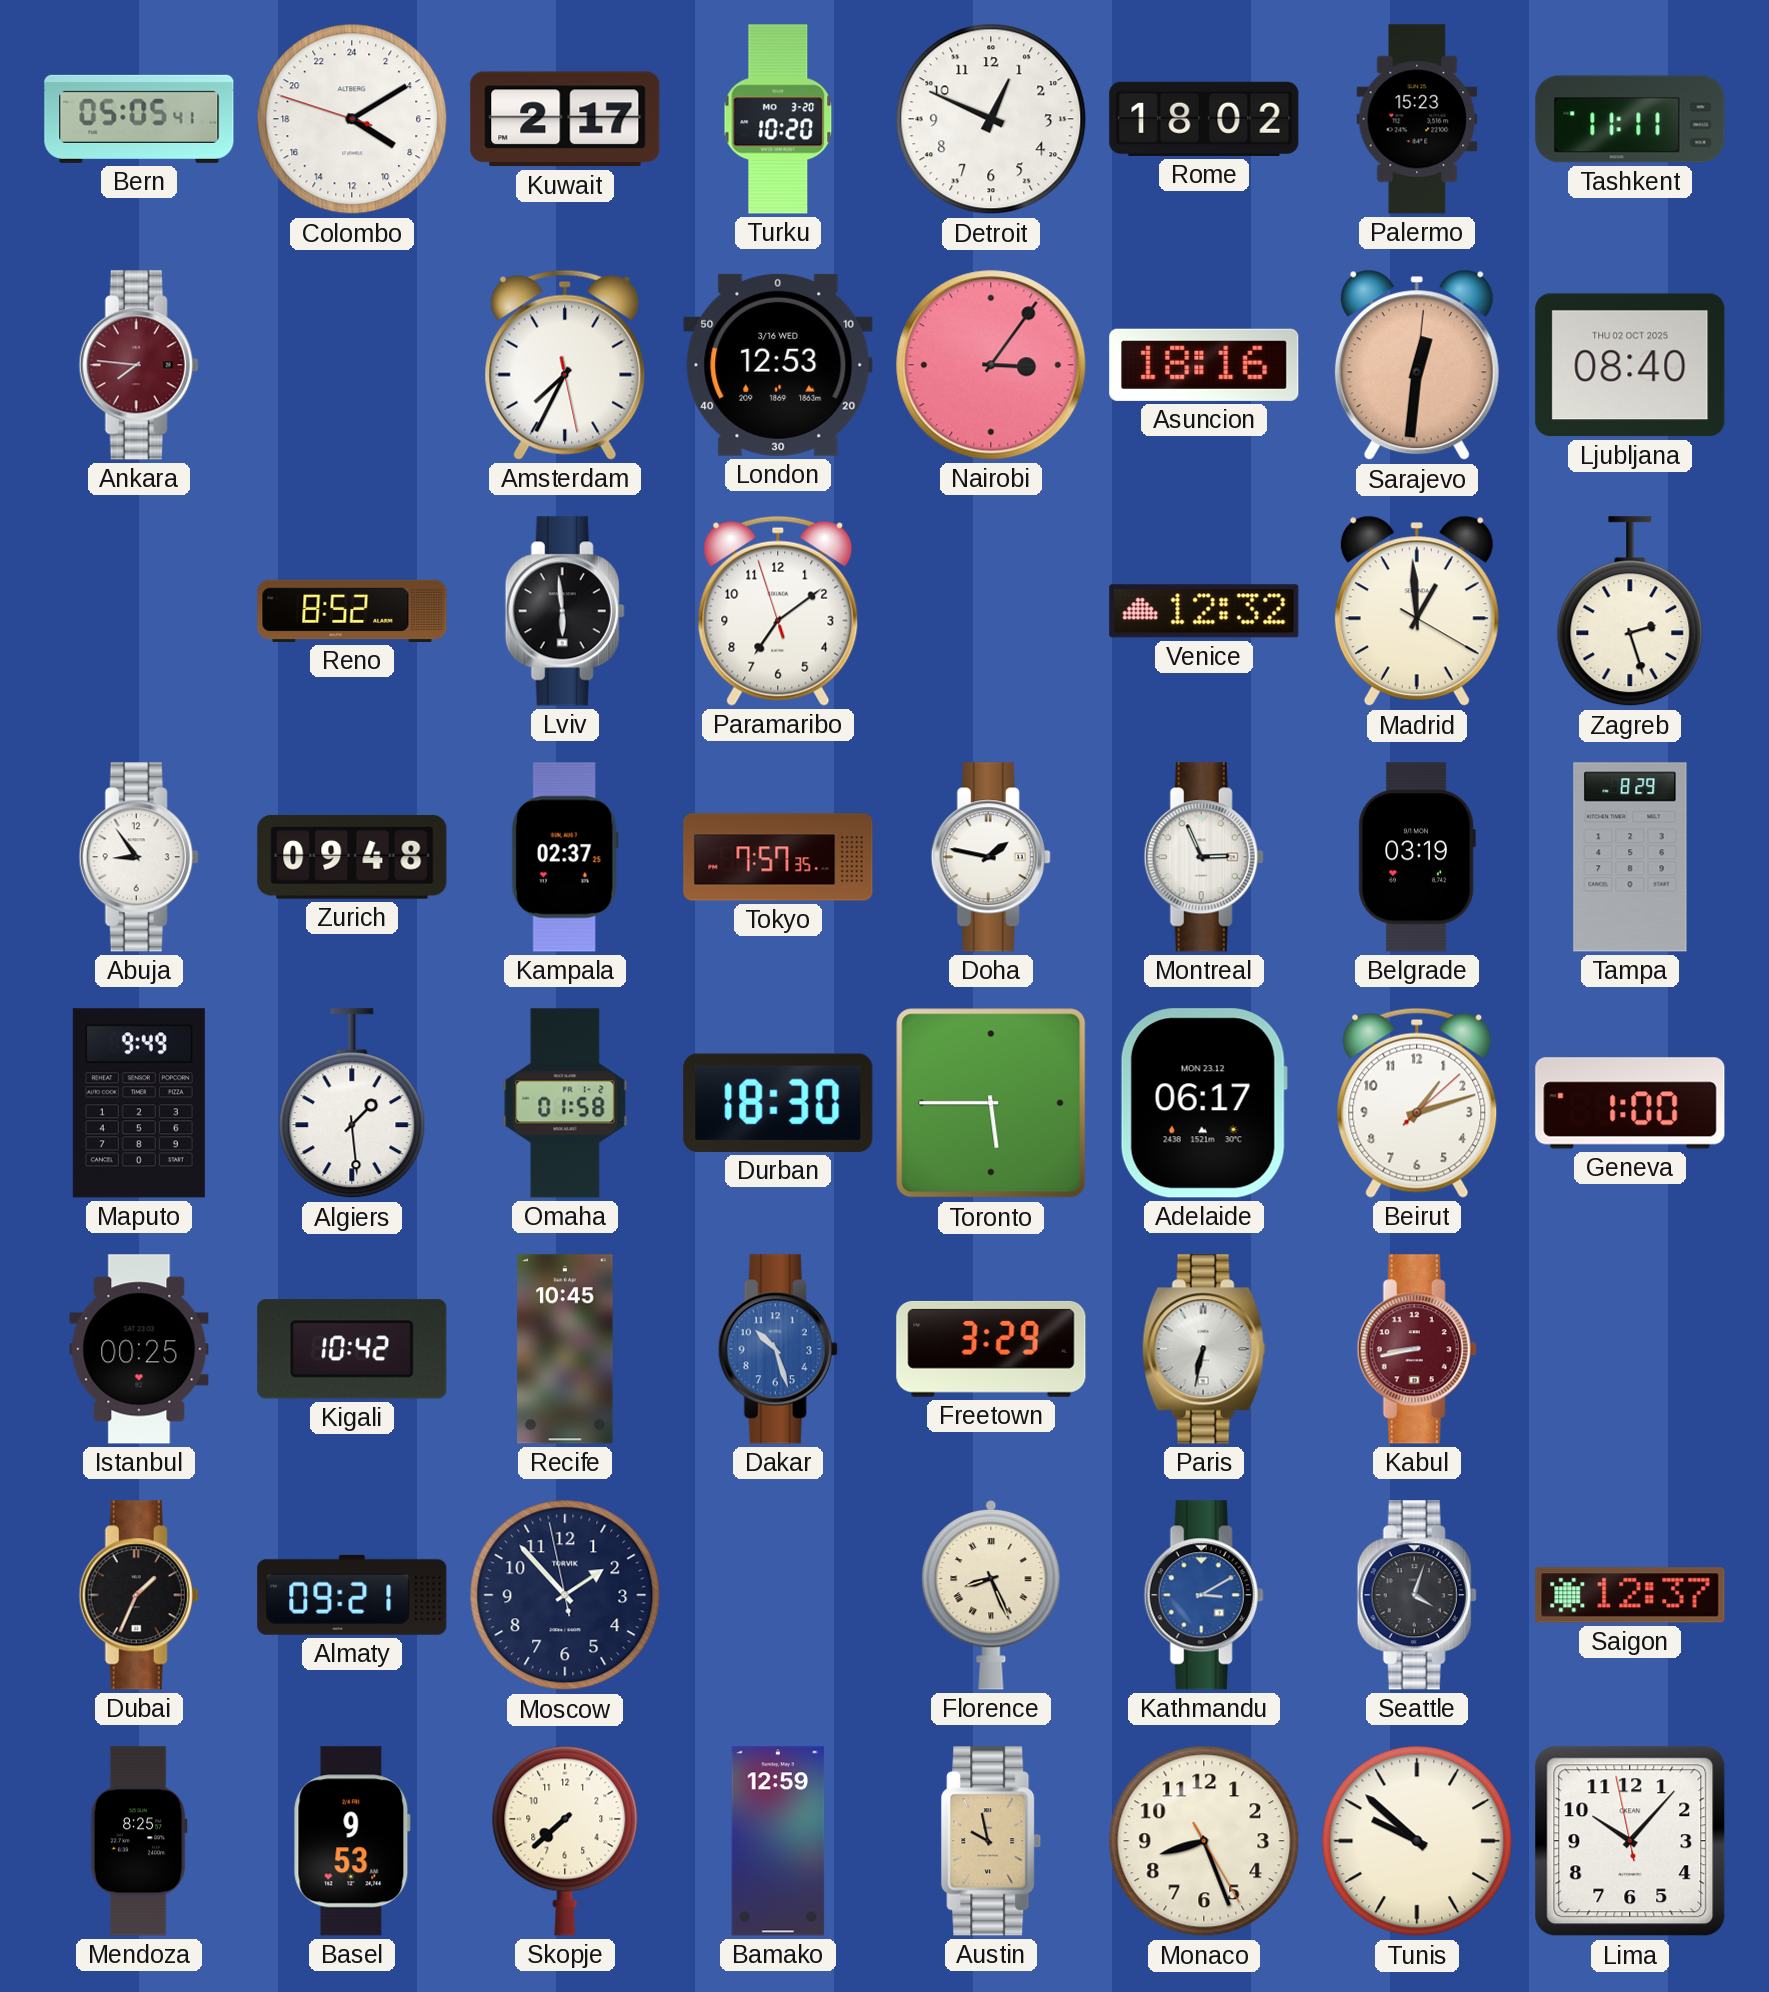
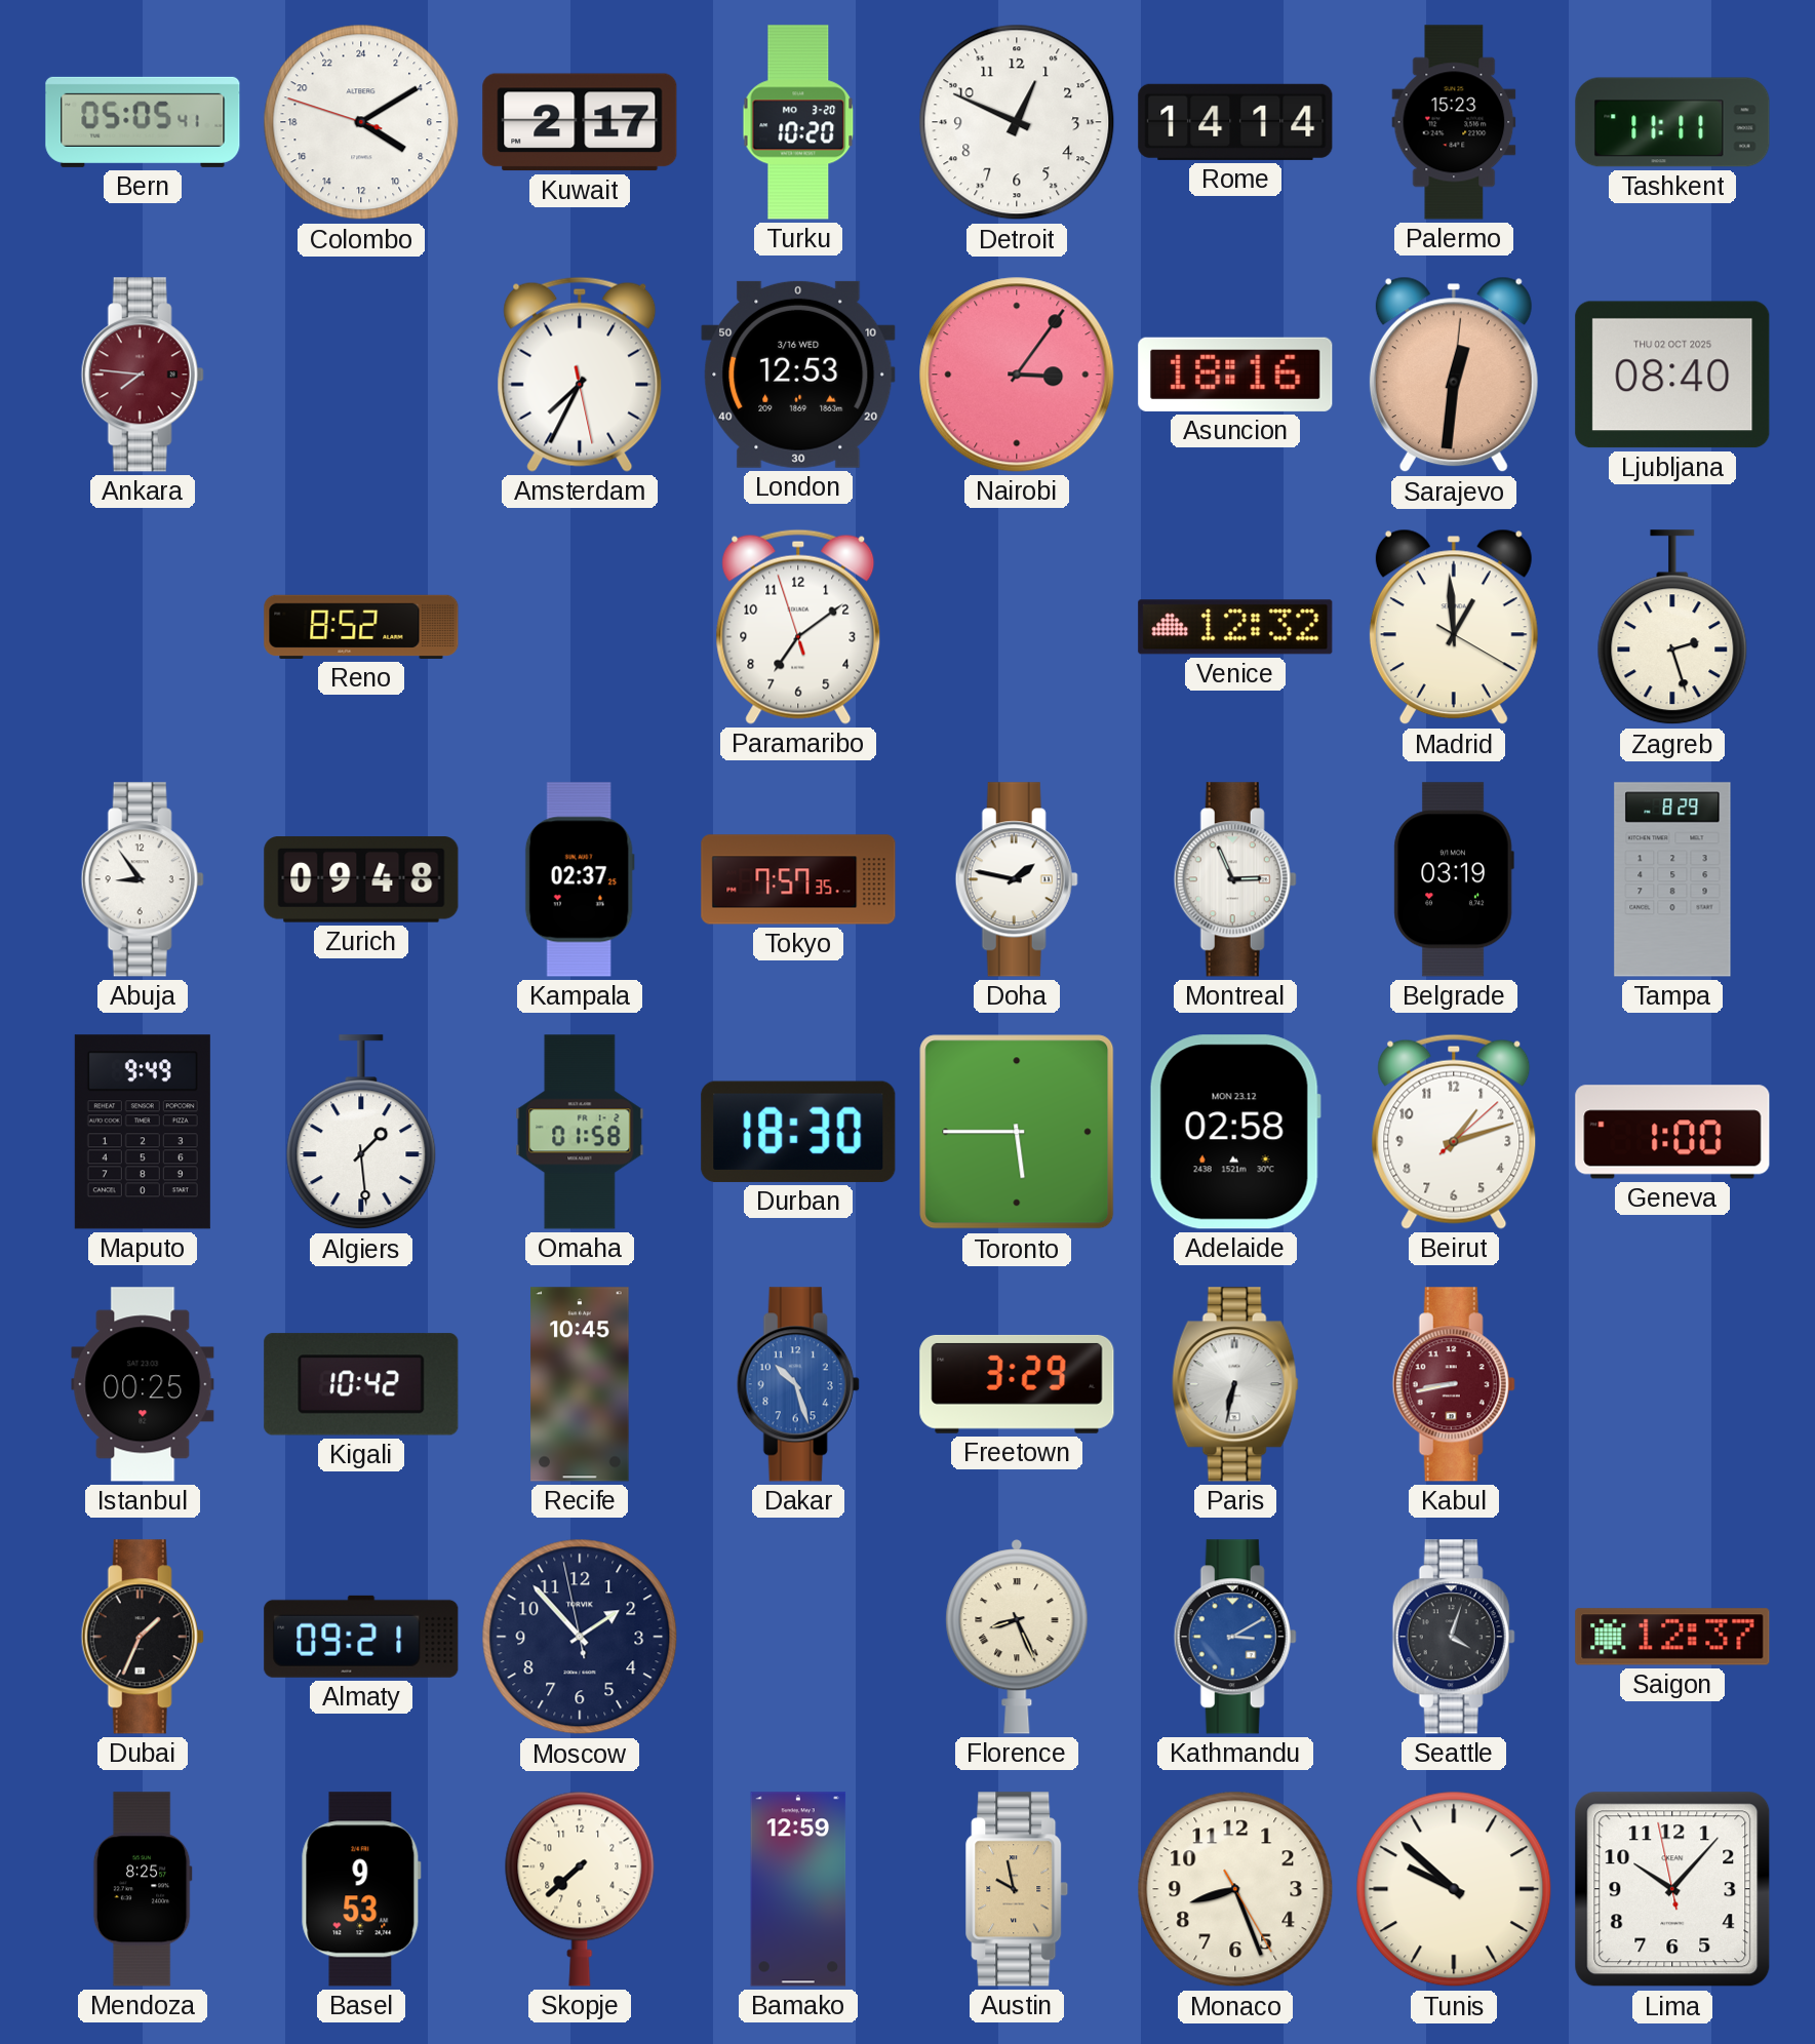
Rome: 18:02 -> 14:14
Lviv: 5:59 -> none
Adelaide: 06:17 -> 02:58
